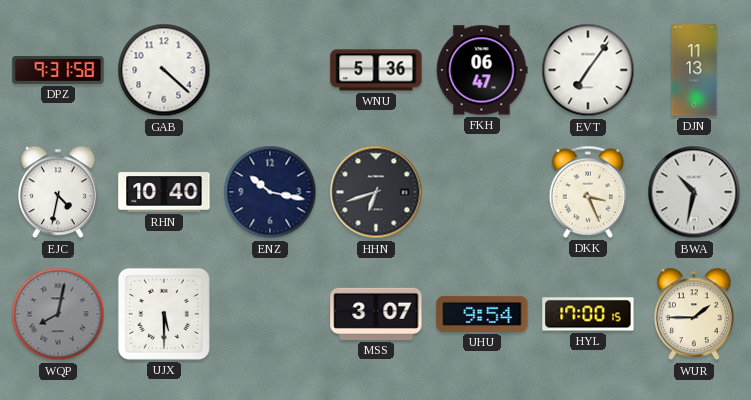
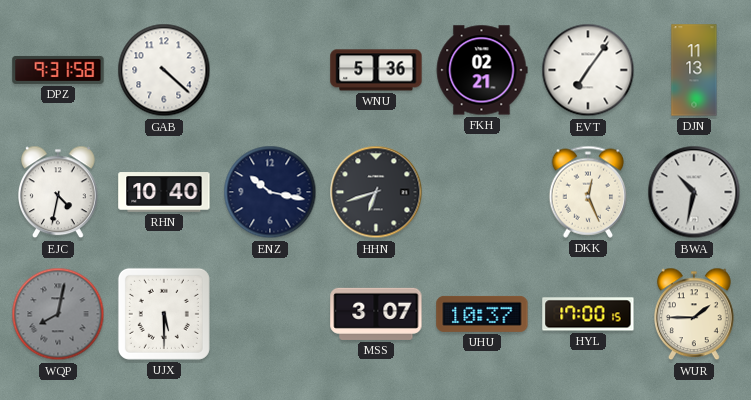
FKH: 06:47 -> 02:21
DKK: 3:26 -> 12:26
UHU: 9:54 -> 10:37
